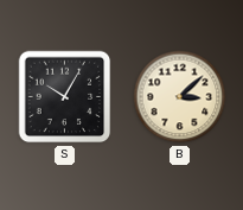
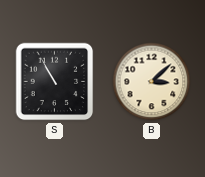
S: 10:05 -> 10:55
